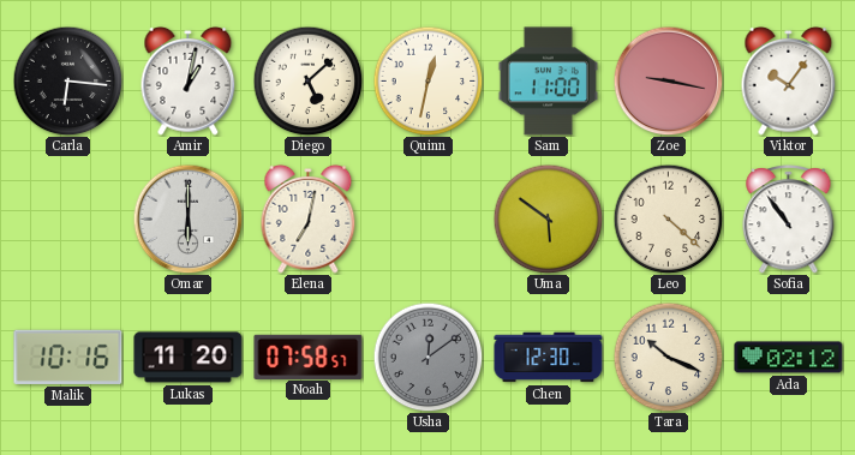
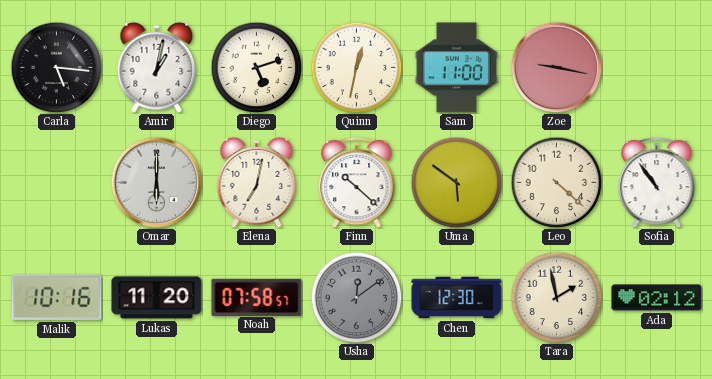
Carla: 6:16 -> 5:16
Diego: 5:08 -> 5:12
Viktor: 10:06 -> none
Finn: none -> 10:22
Tara: 10:19 -> 1:58
